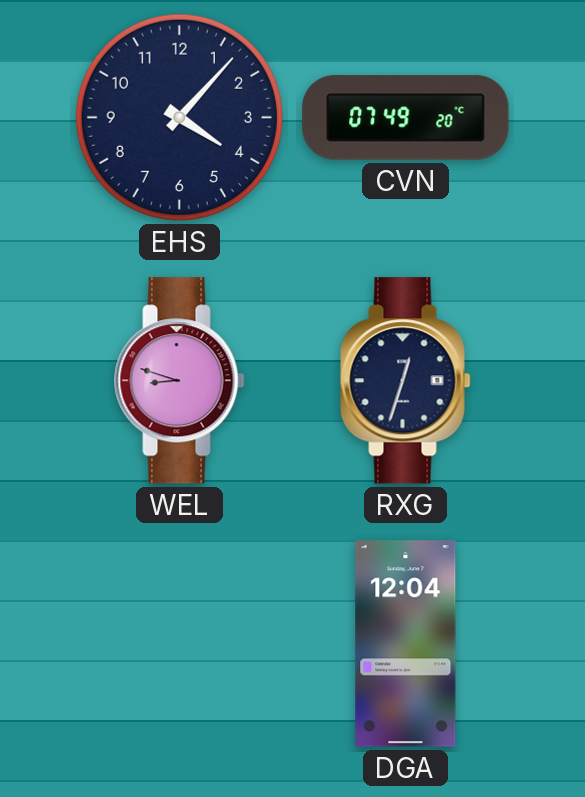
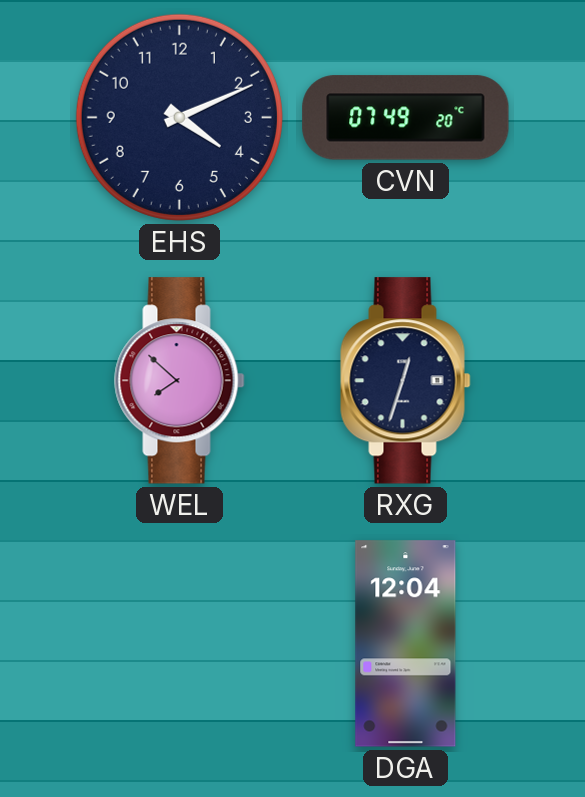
EHS: 4:07 -> 4:11
WEL: 8:48 -> 7:52
